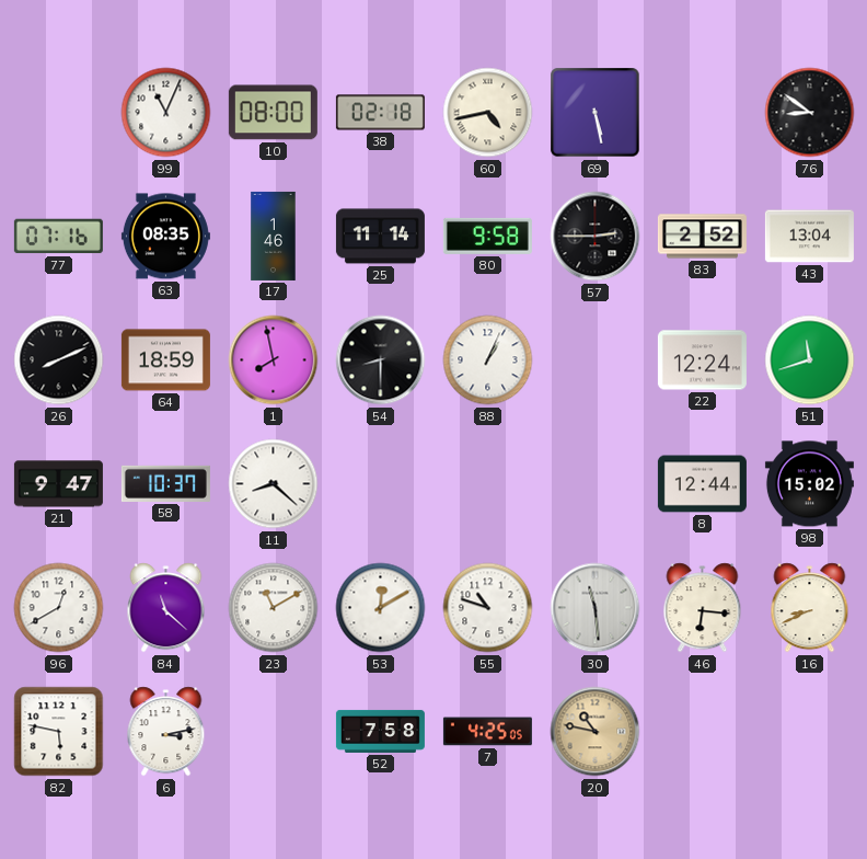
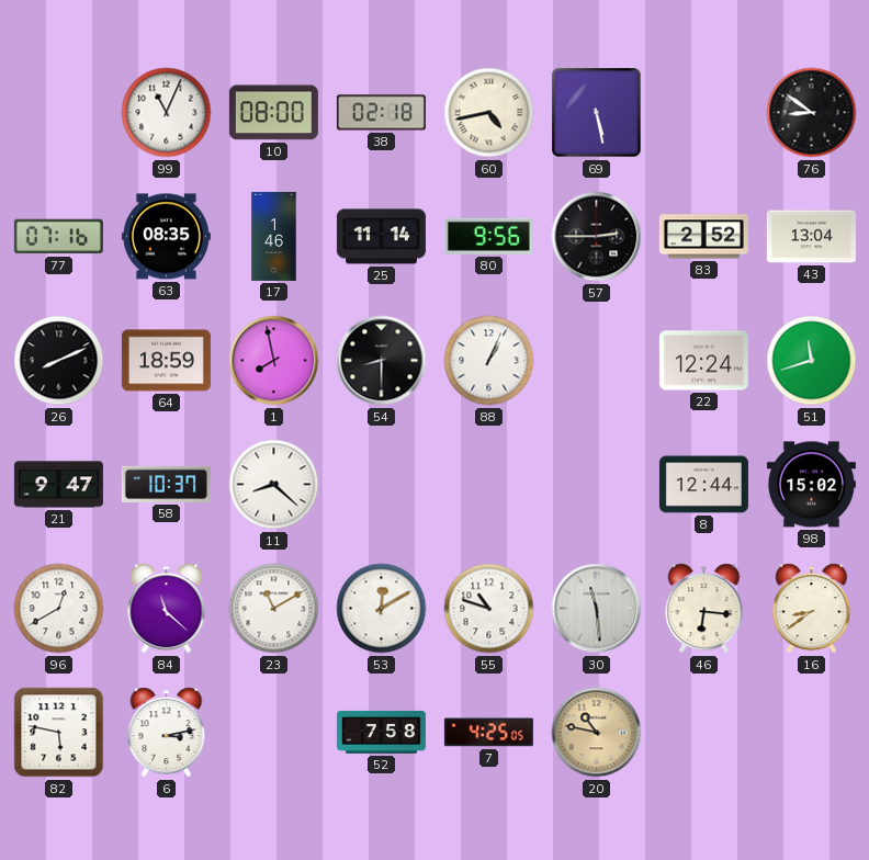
80: 9:58 -> 9:56
16: 8:41 -> 8:39
